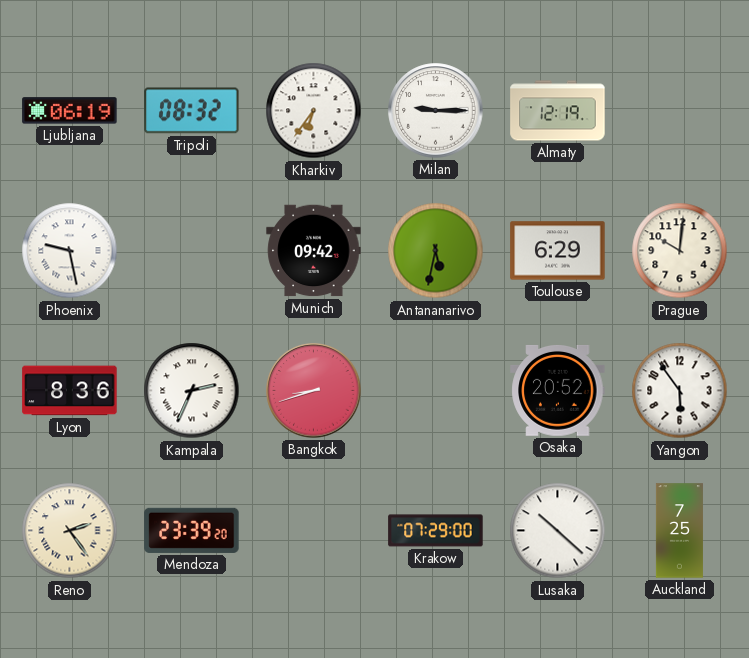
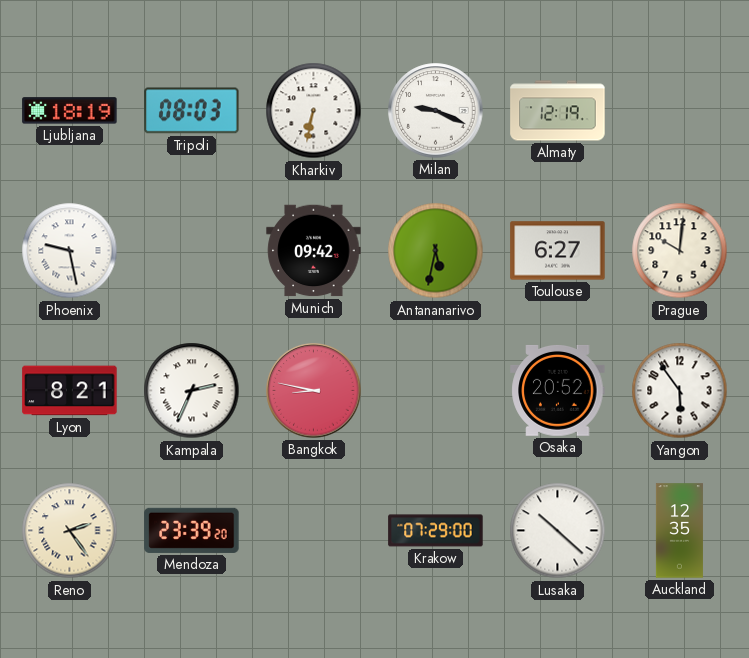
Ljubljana: 06:19 -> 18:19
Tripoli: 08:32 -> 08:03
Kharkiv: 6:36 -> 6:32
Milan: 9:15 -> 9:19
Toulouse: 6:29 -> 6:27
Lyon: 8:36 -> 8:21
Bangkok: 8:42 -> 8:47
Auckland: 7:25 -> 12:35
